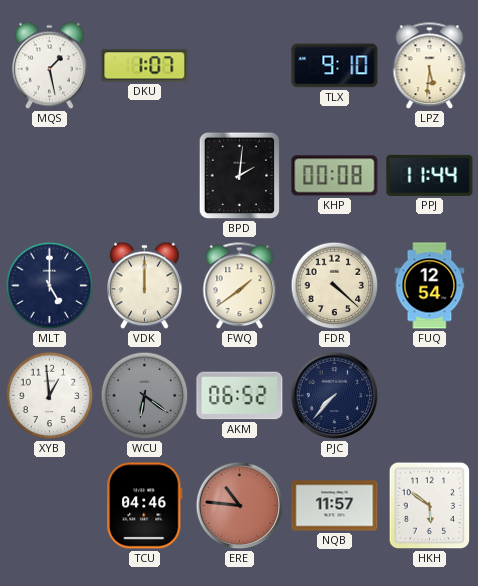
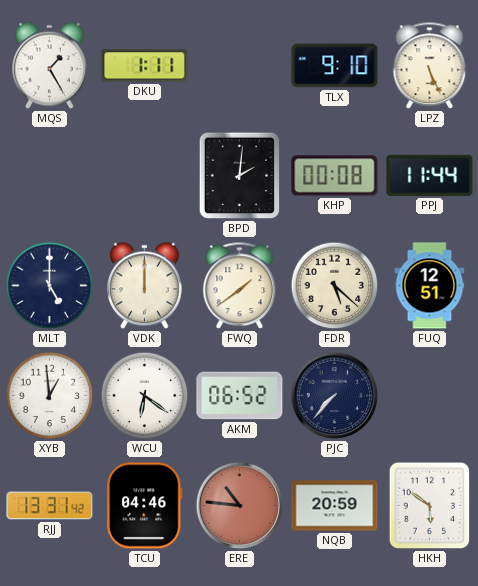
MQS: 1:28 -> 1:25
DKU: 1:07 -> 1:11
LPZ: 5:31 -> 5:26
FDR: 4:22 -> 5:22
FUQ: 12:54 -> 12:51
WCU dial: grey -> white
RJJ: none -> 13:31
NQB: 11:57 -> 20:59
